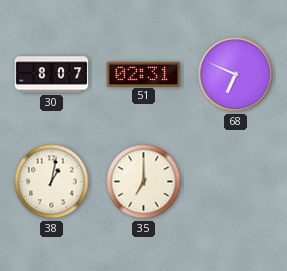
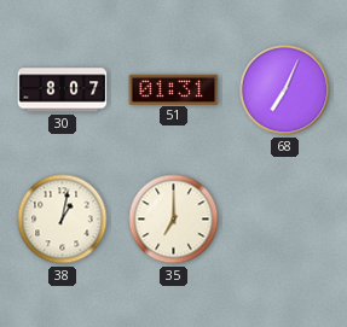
51: 02:31 -> 01:31
68: 6:49 -> 7:04
